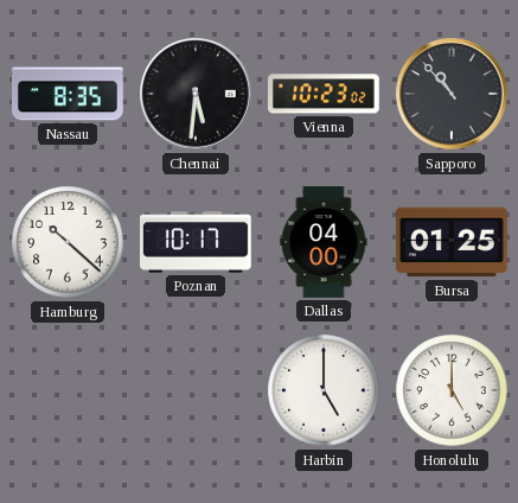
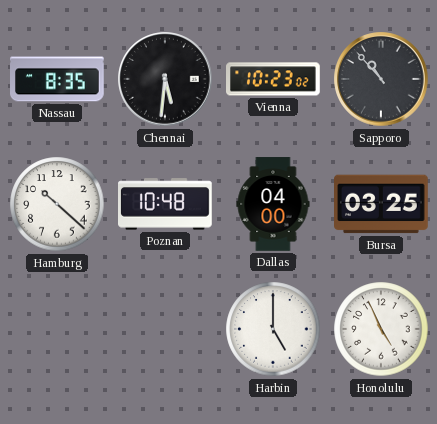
Poznan: 10:17 -> 10:48
Bursa: 01:25 -> 03:25
Honolulu: 5:00 -> 4:56
